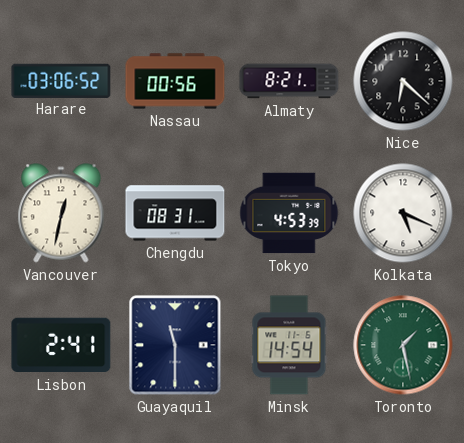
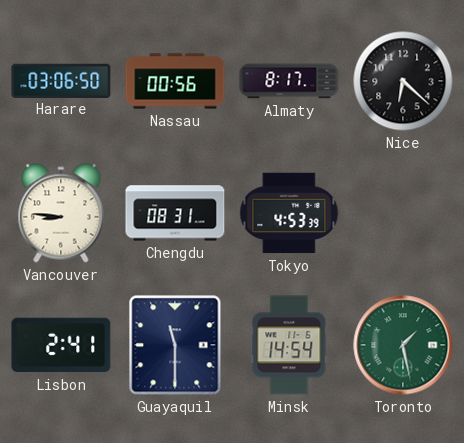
Harare: 03:06:52 -> 03:06:50
Almaty: 8:21 -> 8:17
Vancouver: 12:32 -> 8:46
Kolkata: 5:19 -> none
